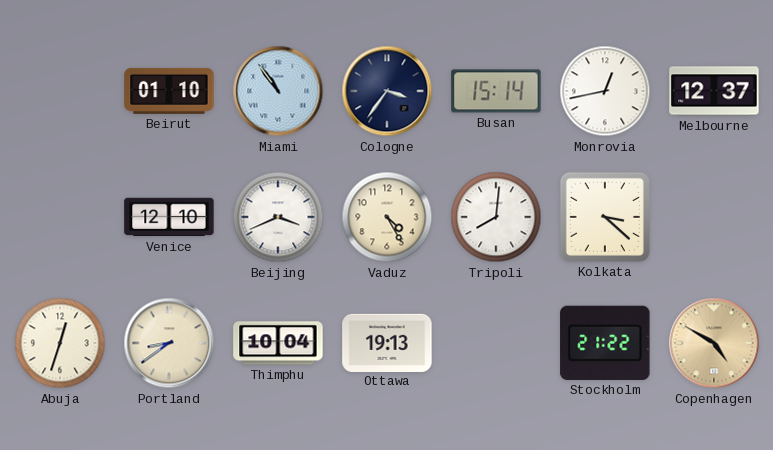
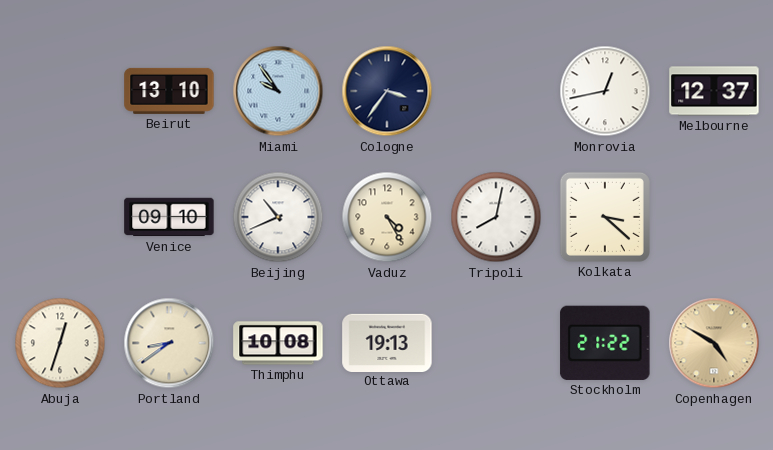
Beirut: 01:10 -> 13:10
Miami: 10:54 -> 9:54
Busan: 15:14 -> none
Venice: 12:10 -> 09:10
Beijing: 3:41 -> 10:41
Tripoli: 8:01 -> 8:02
Thimphu: 10:04 -> 10:08
